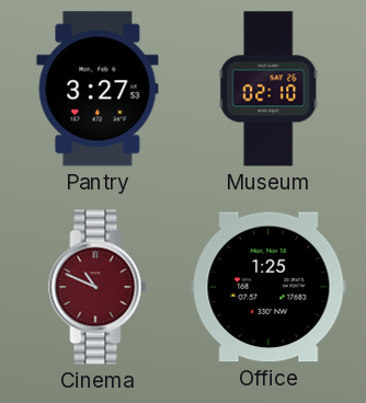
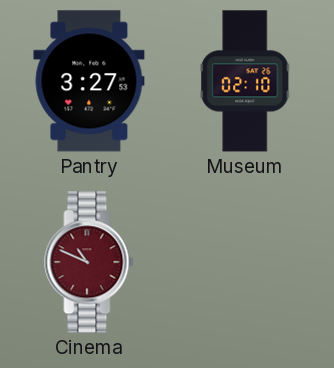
Office: 1:25 -> none
